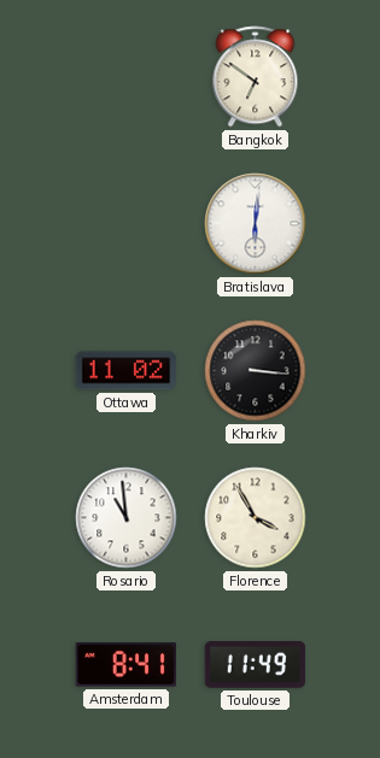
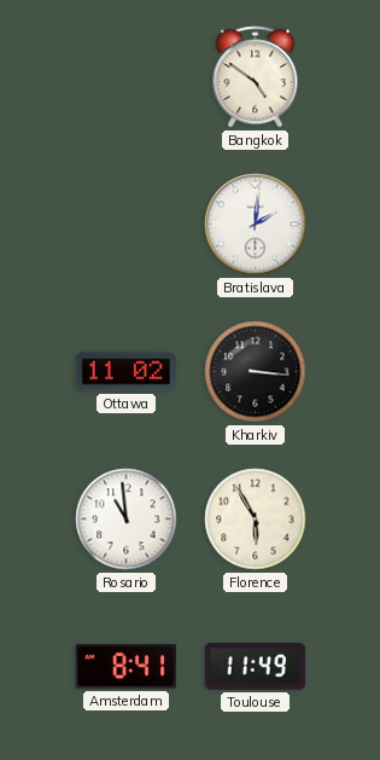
Bangkok: 6:51 -> 4:51
Bratislava: 6:01 -> 2:01
Florence: 3:55 -> 5:55
